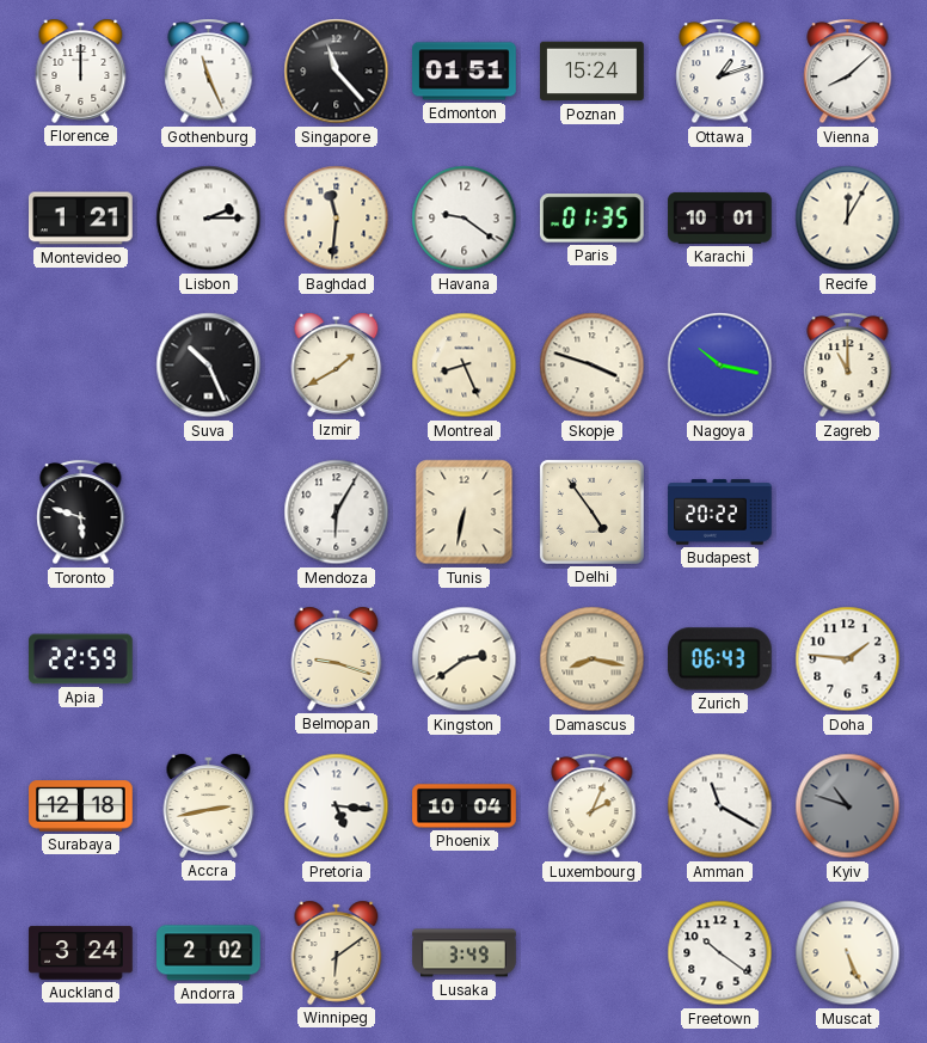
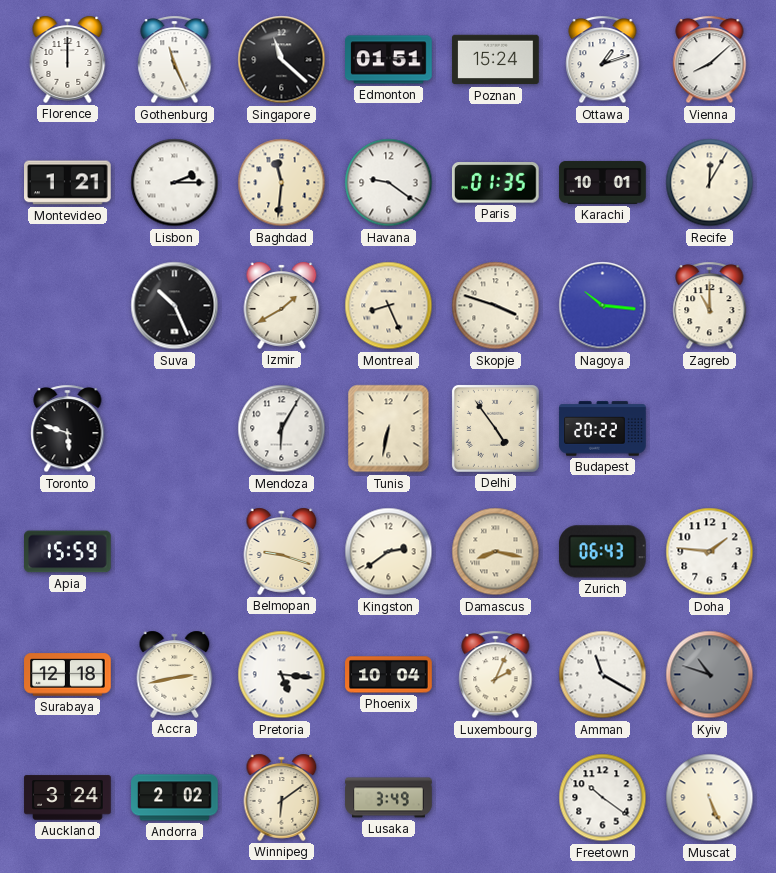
Singapore: 11:23 -> 11:22
Nagoya: 10:17 -> 10:16
Apia: 22:59 -> 15:59
